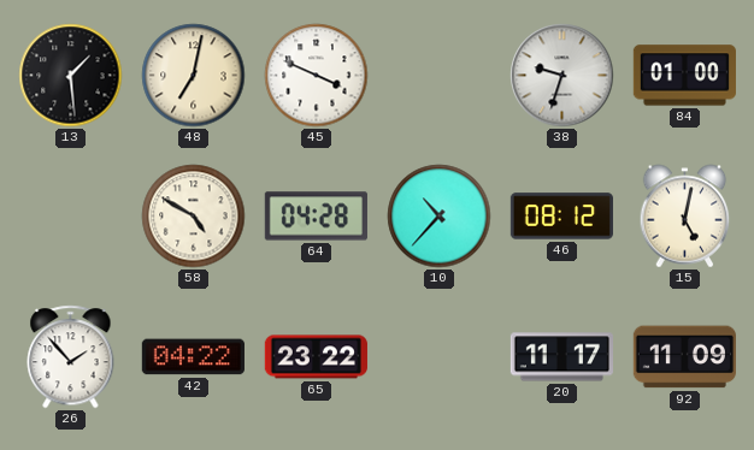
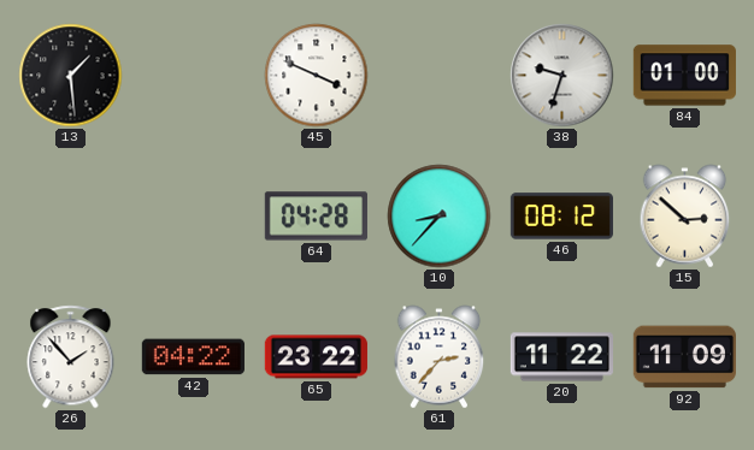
48: 7:02 -> none
58: 4:50 -> none
10: 10:37 -> 8:37
15: 5:02 -> 2:52
61: none -> 2:37
20: 11:17 -> 11:22
